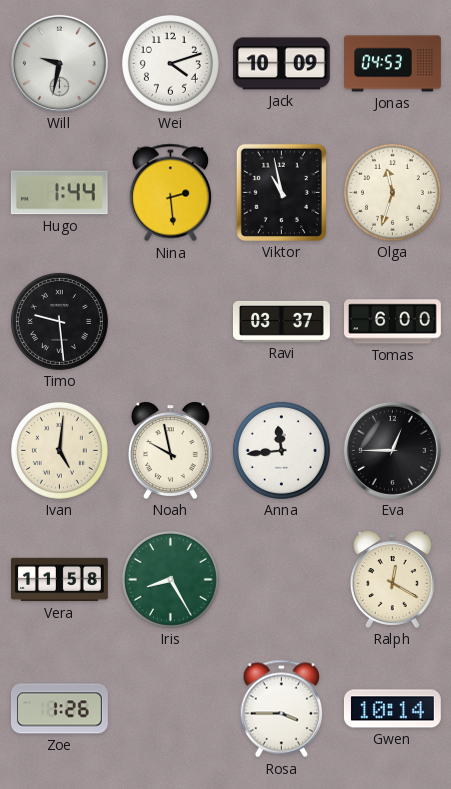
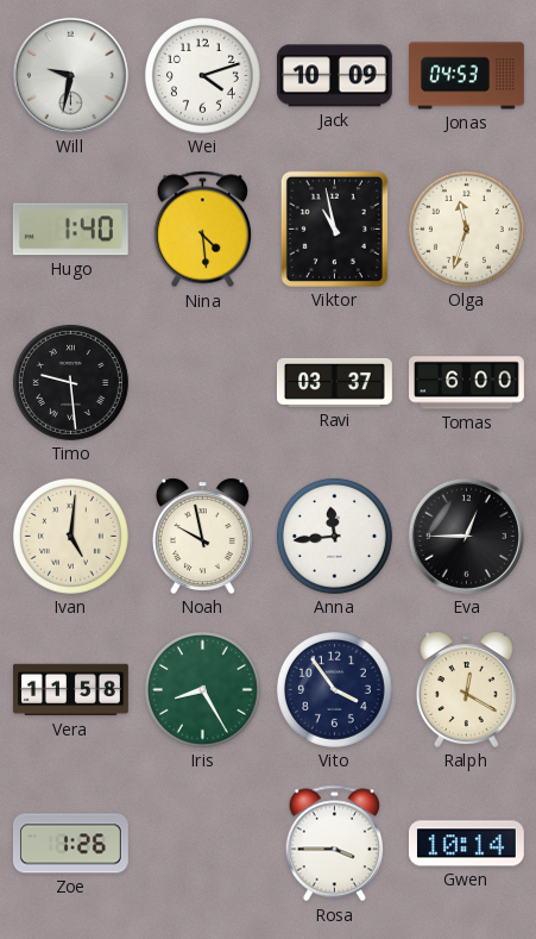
Hugo: 1:44 -> 1:40
Nina: 2:29 -> 4:29
Vito: none -> 3:54
